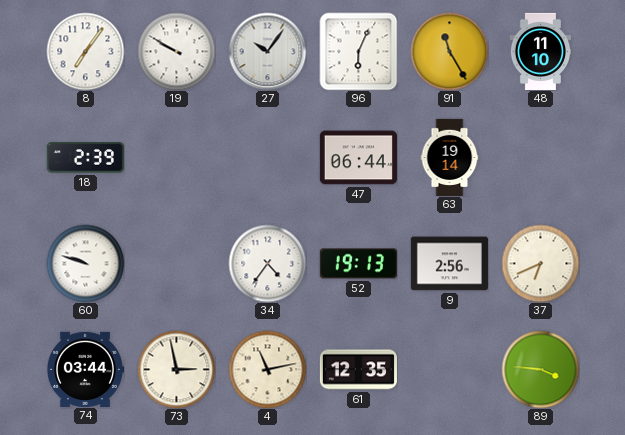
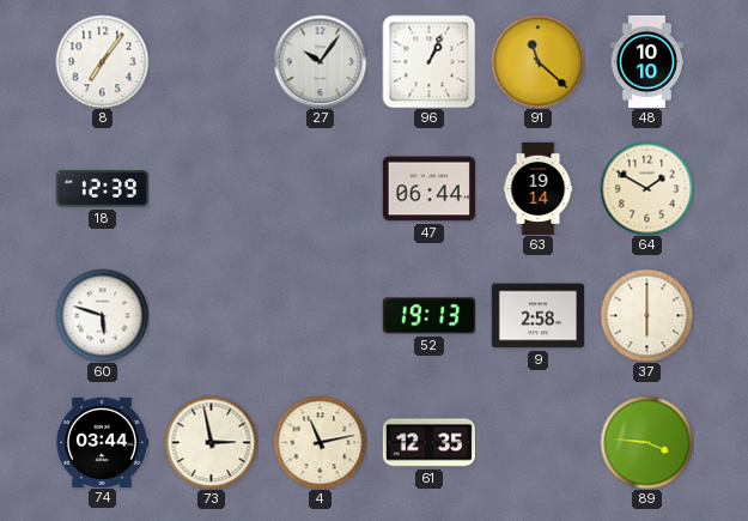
19: 9:50 -> none
96: 6:04 -> 1:04
91: 11:25 -> 11:22
48: 11:10 -> 10:10
18: 2:39 -> 12:39
64: none -> 1:50
60: 9:48 -> 5:48
34: 4:36 -> none
9: 2:56 -> 2:58
37: 6:41 -> 6:00
